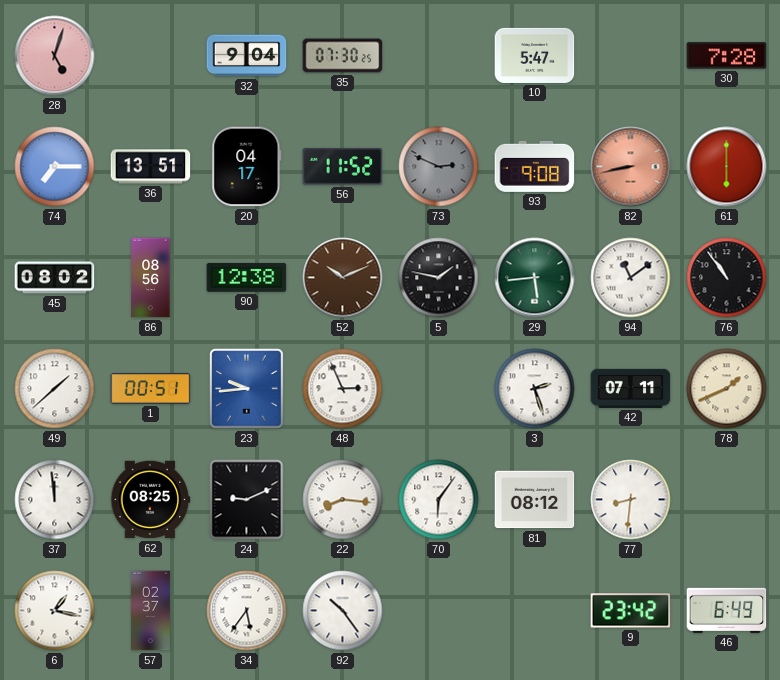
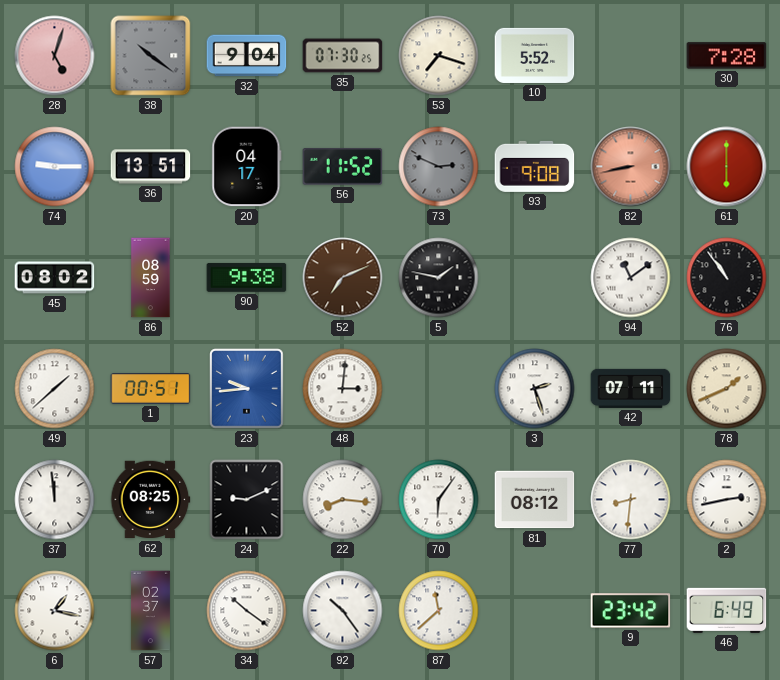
38: none -> 10:21
53: none -> 7:18
10: 5:47 -> 5:52
74: 7:15 -> 9:15
86: 08:56 -> 08:59
90: 12:38 -> 9:38
52: 10:11 -> 7:11
29: 5:44 -> none
48: 2:56 -> 3:01
2: none -> 2:43
34: 5:36 -> 10:21
87: none -> 11:38
